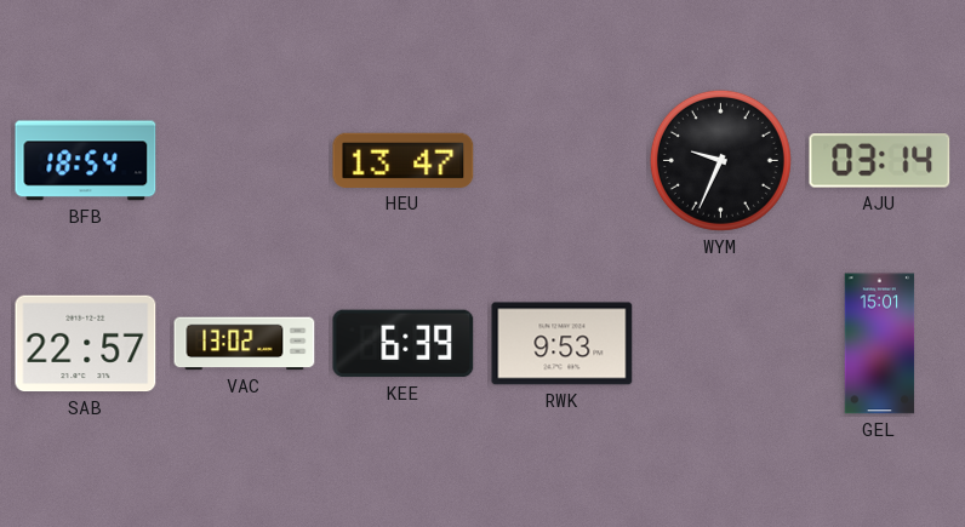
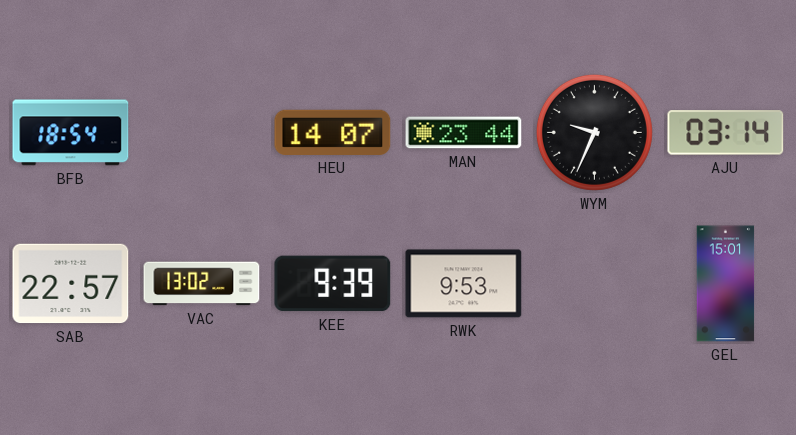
HEU: 13:47 -> 14:07
MAN: none -> 23:44
KEE: 6:39 -> 9:39
